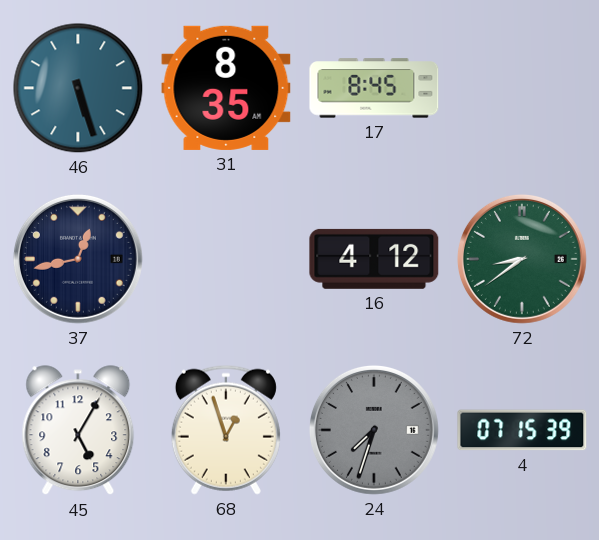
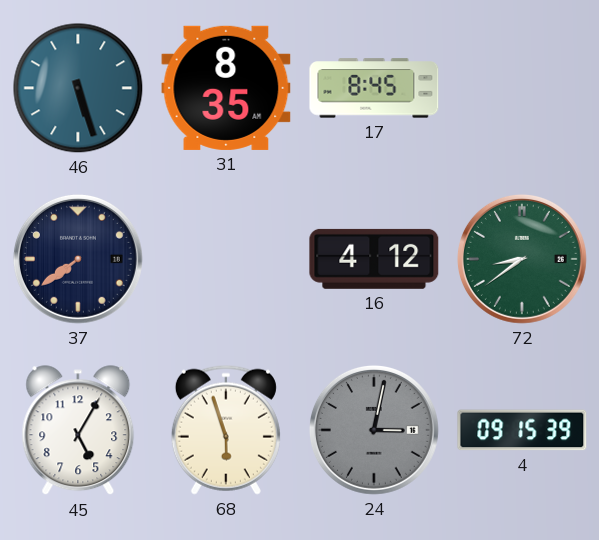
37: 12:43 -> 7:39
68: 12:57 -> 5:57
24: 7:33 -> 3:02
4: 07:15 -> 09:15
